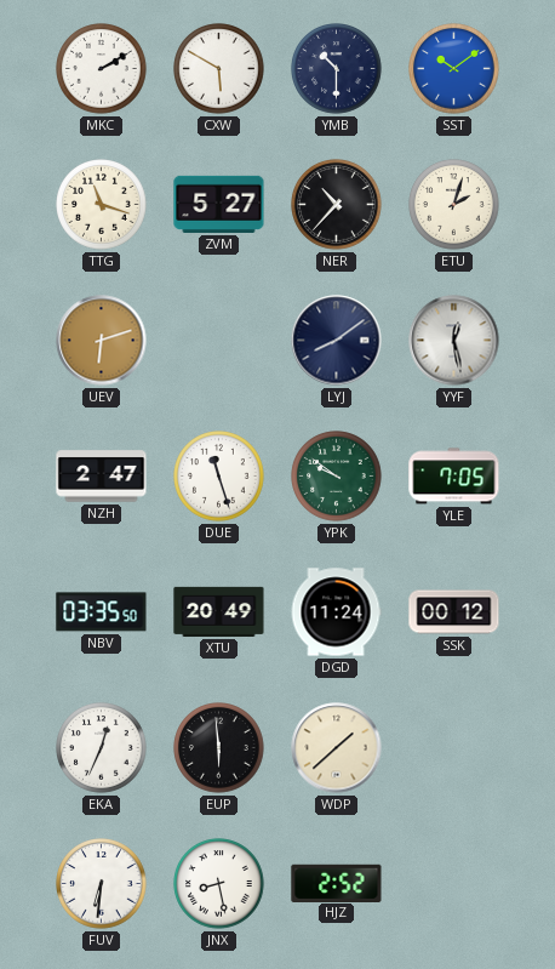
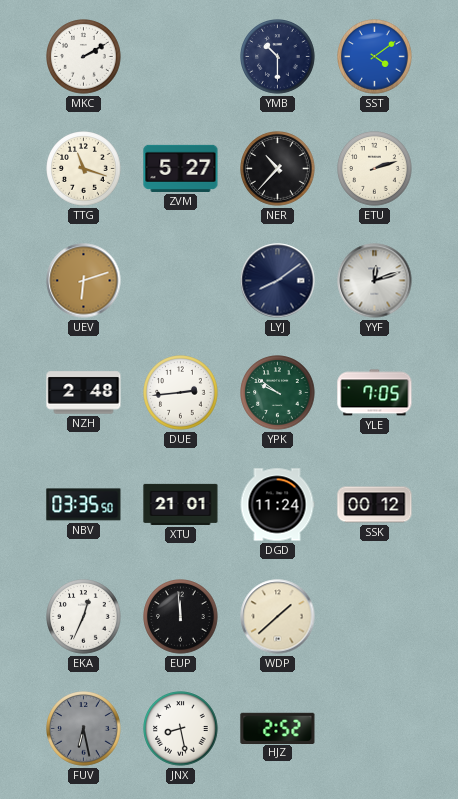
CXW: 5:50 -> none
SST: 10:09 -> 4:09
ETU: 2:03 -> 2:12
YYF: 12:28 -> 12:12
NZH: 2:47 -> 2:48
DUE: 11:27 -> 2:44
XTU: 20:49 -> 21:01
EUP: 5:59 -> 11:59
FUV: 6:31 -> 6:28
FUV dial: white -> grey
